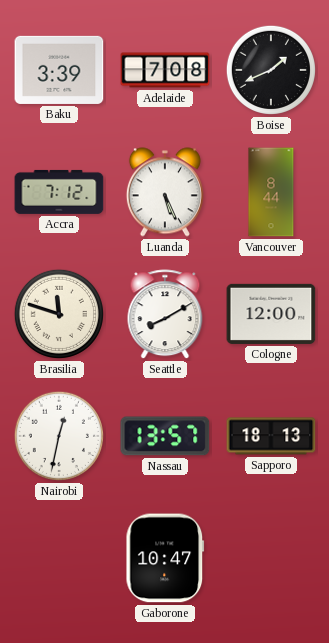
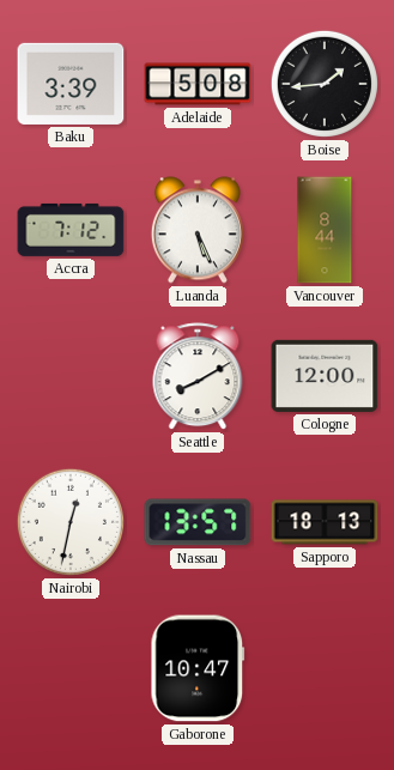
Adelaide: 7:08 -> 5:08
Boise: 1:41 -> 1:44
Brasilia: 11:48 -> none
